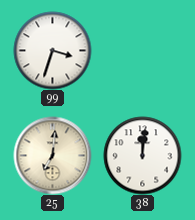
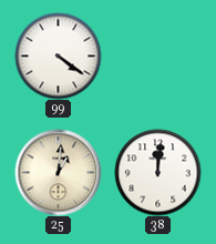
99: 3:33 -> 4:21
25: 7:01 -> 1:01
